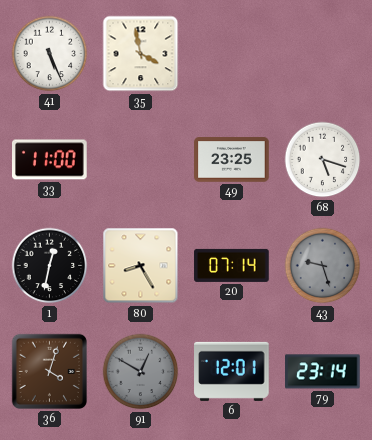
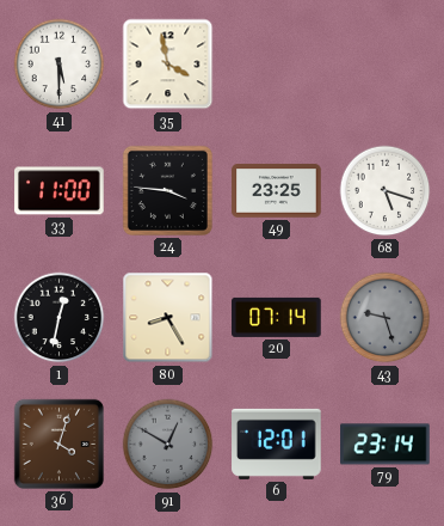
41: 5:26 -> 5:30
24: none -> 3:46
